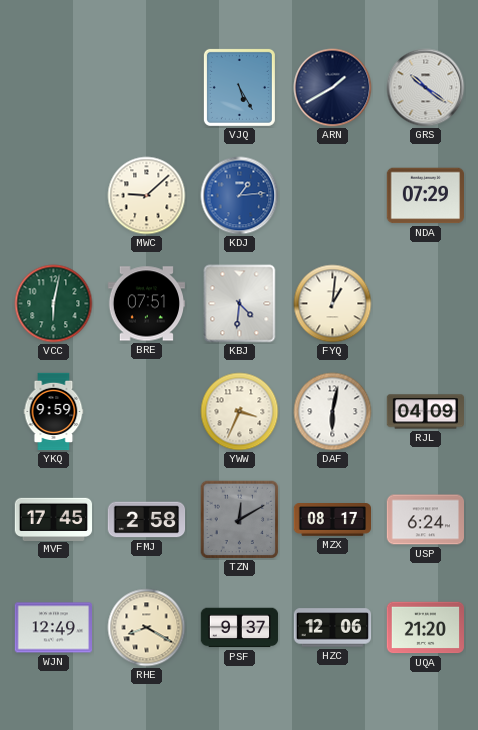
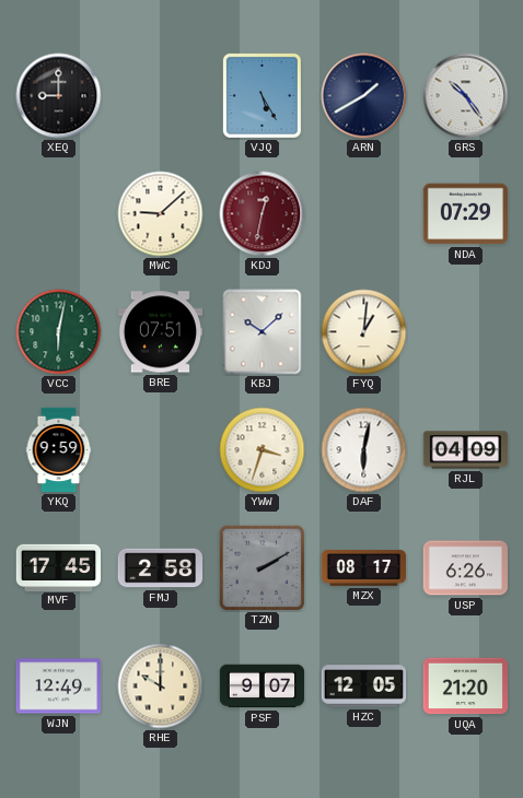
XEQ: none -> 9:00
GRS: 10:21 -> 10:24
KDJ: 1:14 -> 12:32
KDJ dial: blue -> burgundy
KBJ: 4:31 -> 10:08
YWW: 3:34 -> 3:33
TZN: 12:10 -> 2:10
USP: 6:24 -> 6:26
RHE: 8:20 -> 10:00
PSF: 9:37 -> 9:07
HZC: 12:06 -> 12:05
